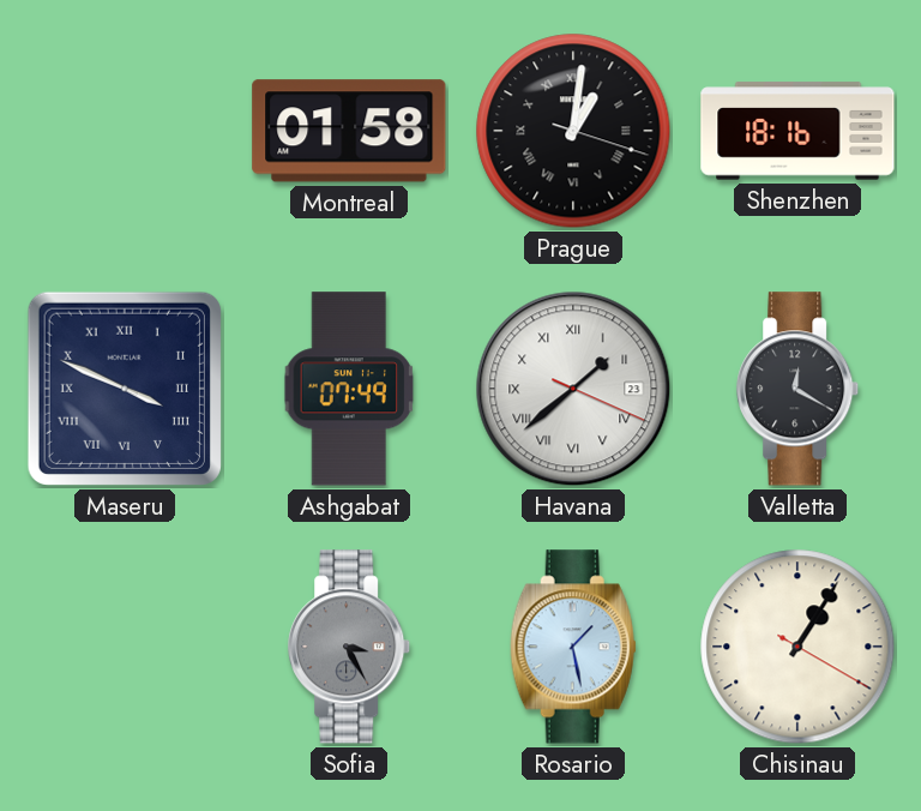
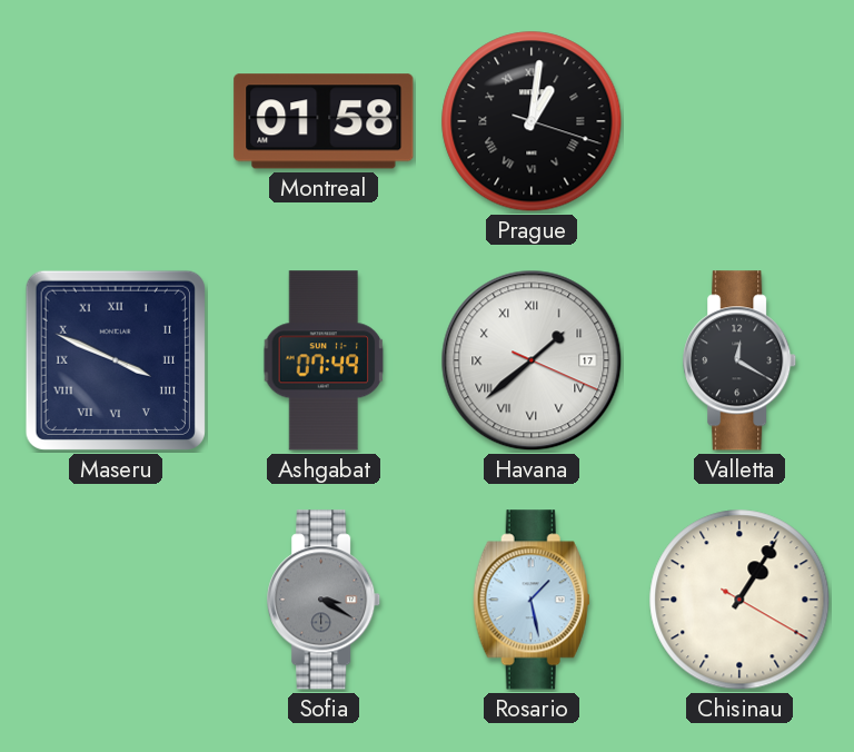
Shenzhen: 18:16 -> none
Havana date: 23 -> 17
Sofia: 3:25 -> 3:20
